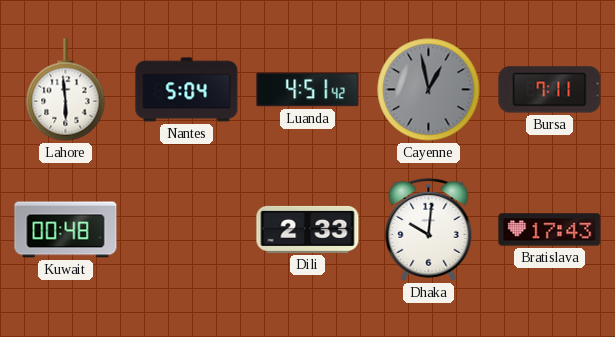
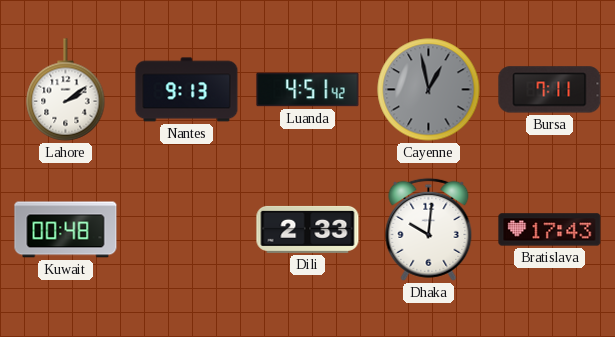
Lahore: 5:59 -> 2:09
Nantes: 5:04 -> 9:13
